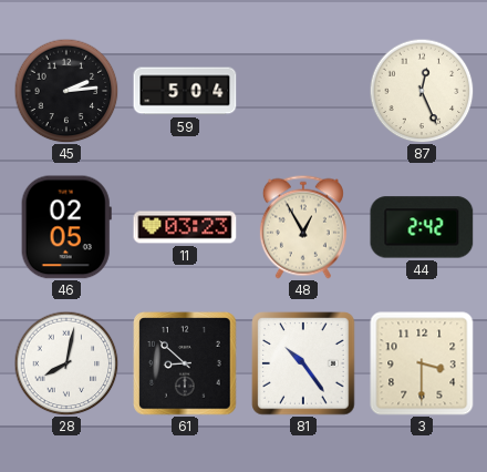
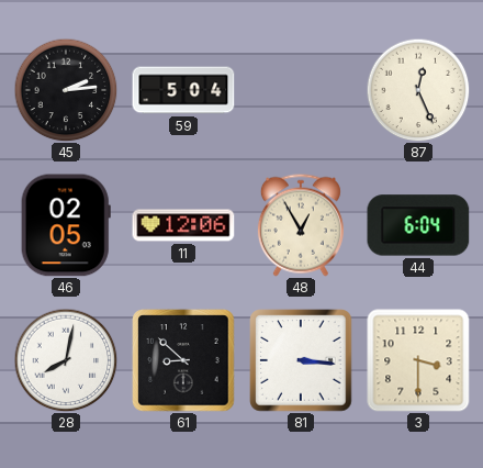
11: 03:23 -> 12:06
44: 2:42 -> 6:04
81: 10:24 -> 3:16
